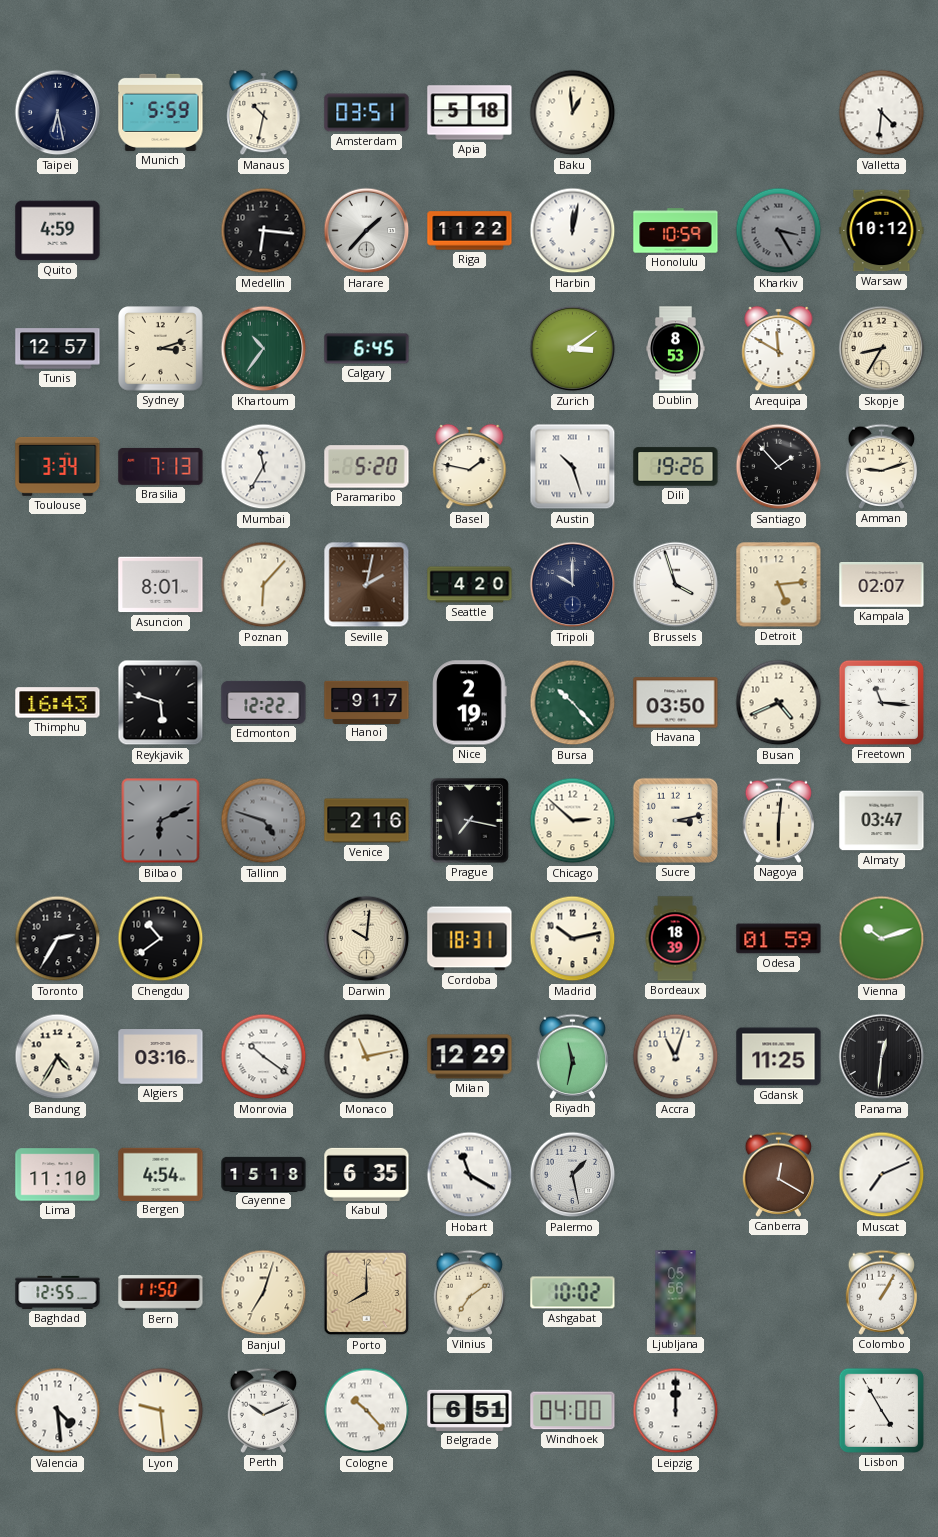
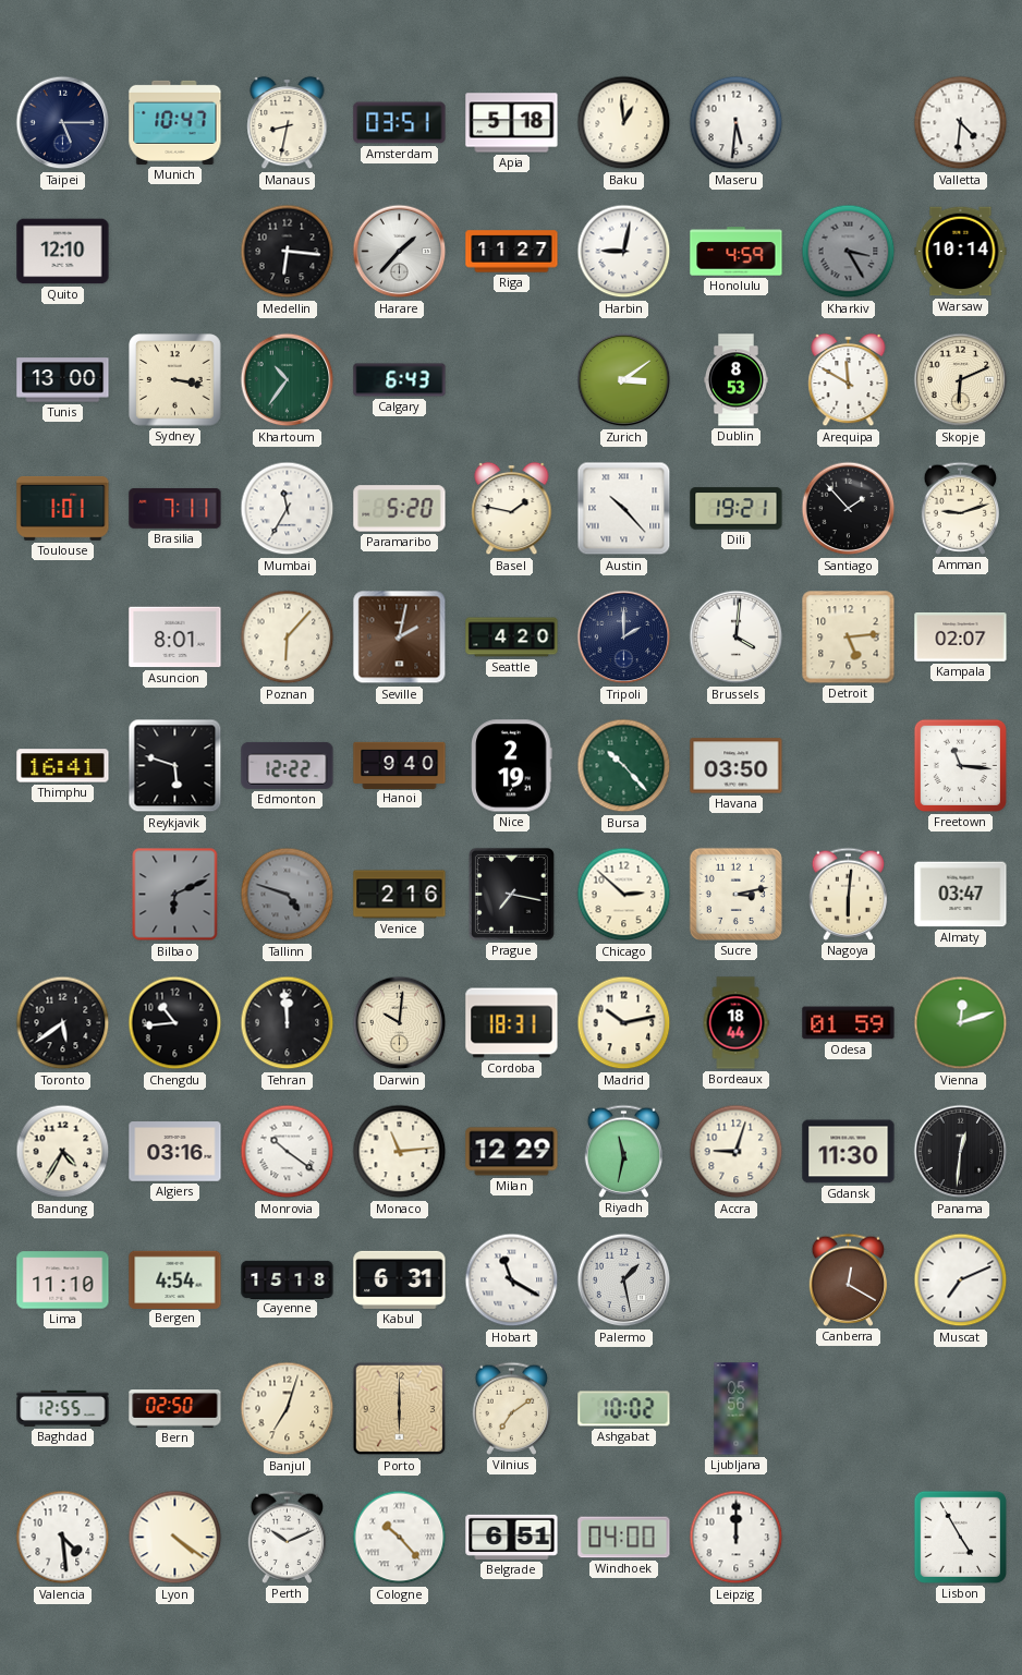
Taipei: 6:28 -> 5:15
Munich: 5:59 -> 10:47
Manaus: 10:32 -> 8:32
Maseru: none -> 5:31
Quito: 4:59 -> 12:10
Riga: 11:22 -> 11:27
Harbin: 12:02 -> 9:02
Honolulu: 10:59 -> 4:59
Warsaw: 10:12 -> 10:14
Tunis: 12:57 -> 13:00
Sydney: 3:12 -> 3:17
Calgary: 6:45 -> 6:43
Skopje: 8:35 -> 6:11
Toulouse: 3:34 -> 1:01
Brasilia: 7:13 -> 7:11
Austin: 10:27 -> 10:23
Dili: 19:26 -> 19:21
Tripoli: 10:00 -> 2:00
Brussels: 3:57 -> 4:01
Thimphu: 16:43 -> 16:41
Hanoi: 9:17 -> 9:40
Busan: 4:41 -> none
Toronto: 2:35 -> 5:39
Chengdu: 10:39 -> 10:44
Tehran: none -> 11:59
Bordeaux: 18:39 -> 18:44
Vienna: 10:12 -> 12:12
Monaco: 11:13 -> 11:14
Accra: 11:03 -> 9:03
Gdansk: 11:25 -> 11:30
Kabul: 6:35 -> 6:31
Bern: 11:50 -> 02:50
Porto: 8:00 -> 6:00
Colombo: 1:05 -> none
Lyon: 9:29 -> 4:21
